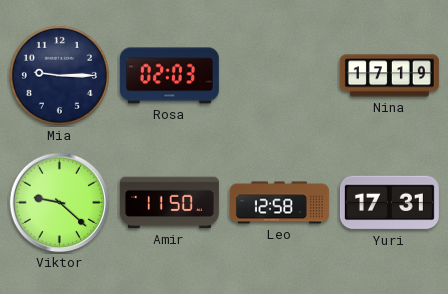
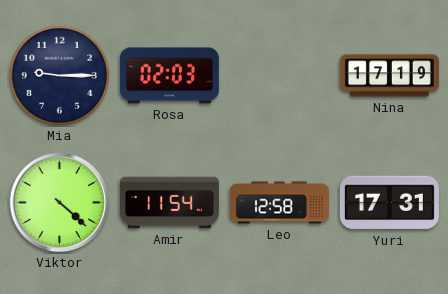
Viktor: 9:22 -> 4:22
Amir: 11:50 -> 11:54
